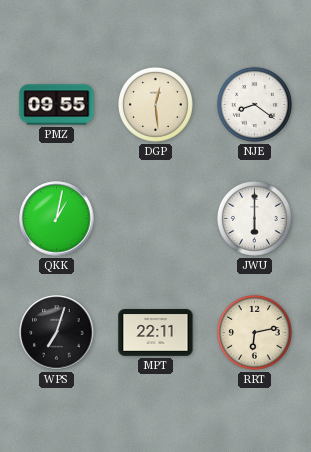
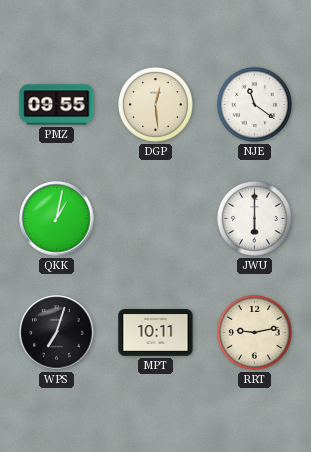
NJE: 8:21 -> 11:21
MPT: 22:11 -> 10:11
RRT: 6:13 -> 9:13
